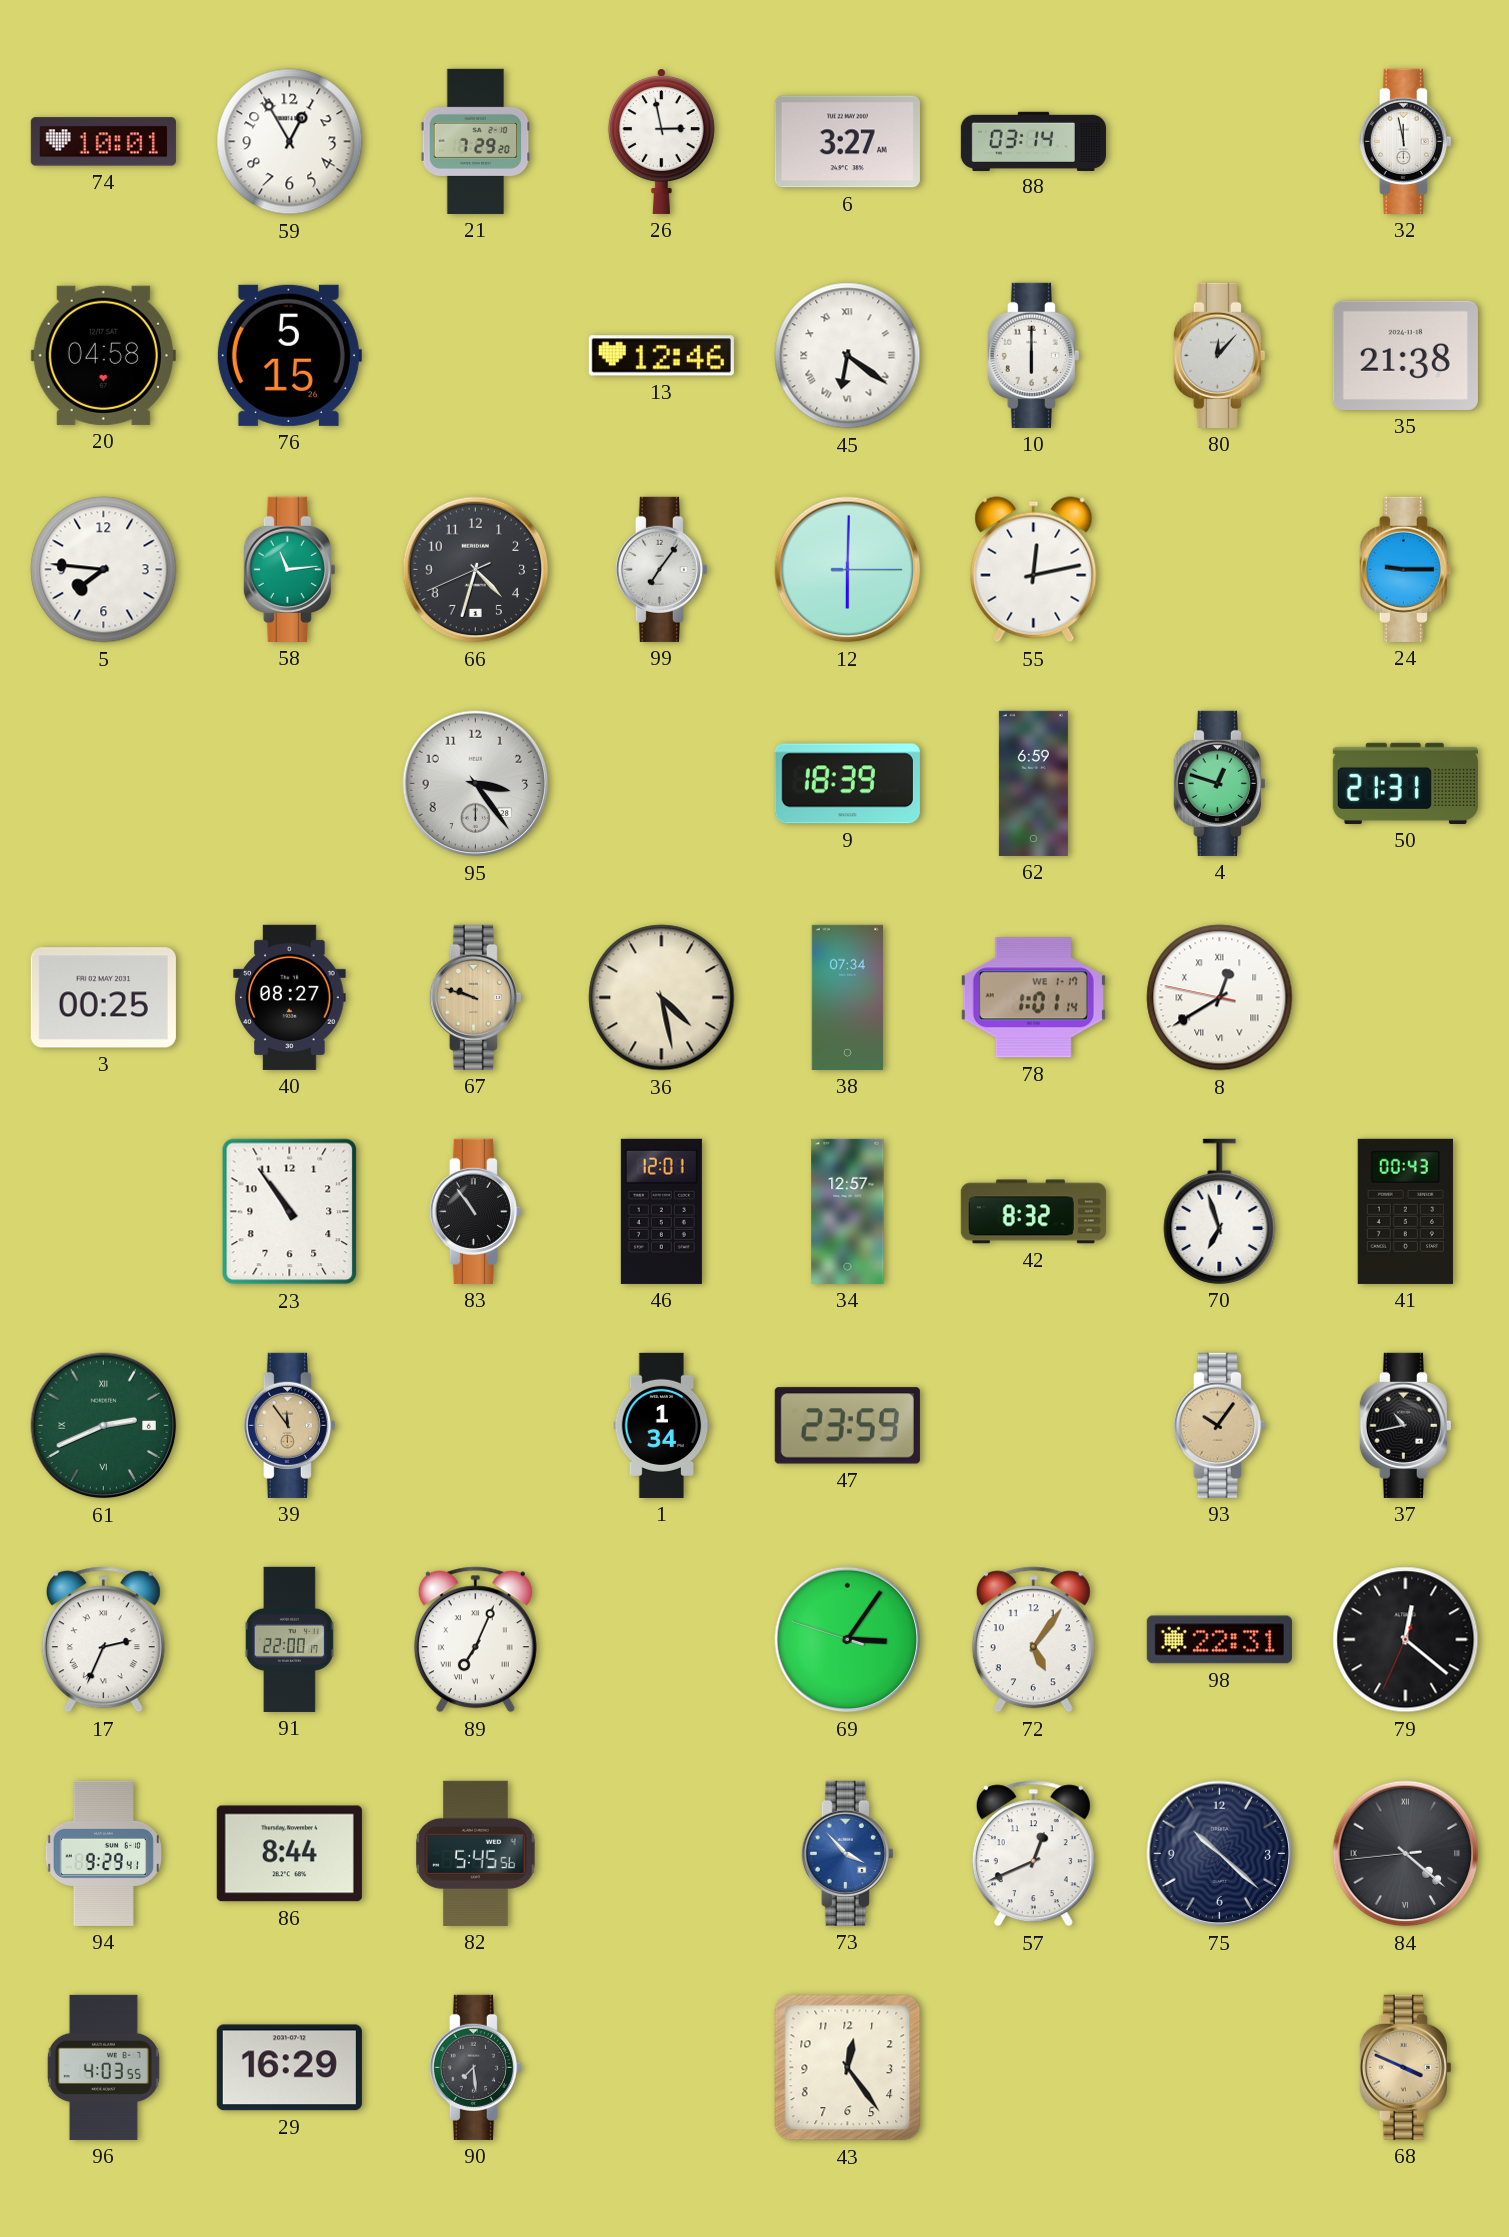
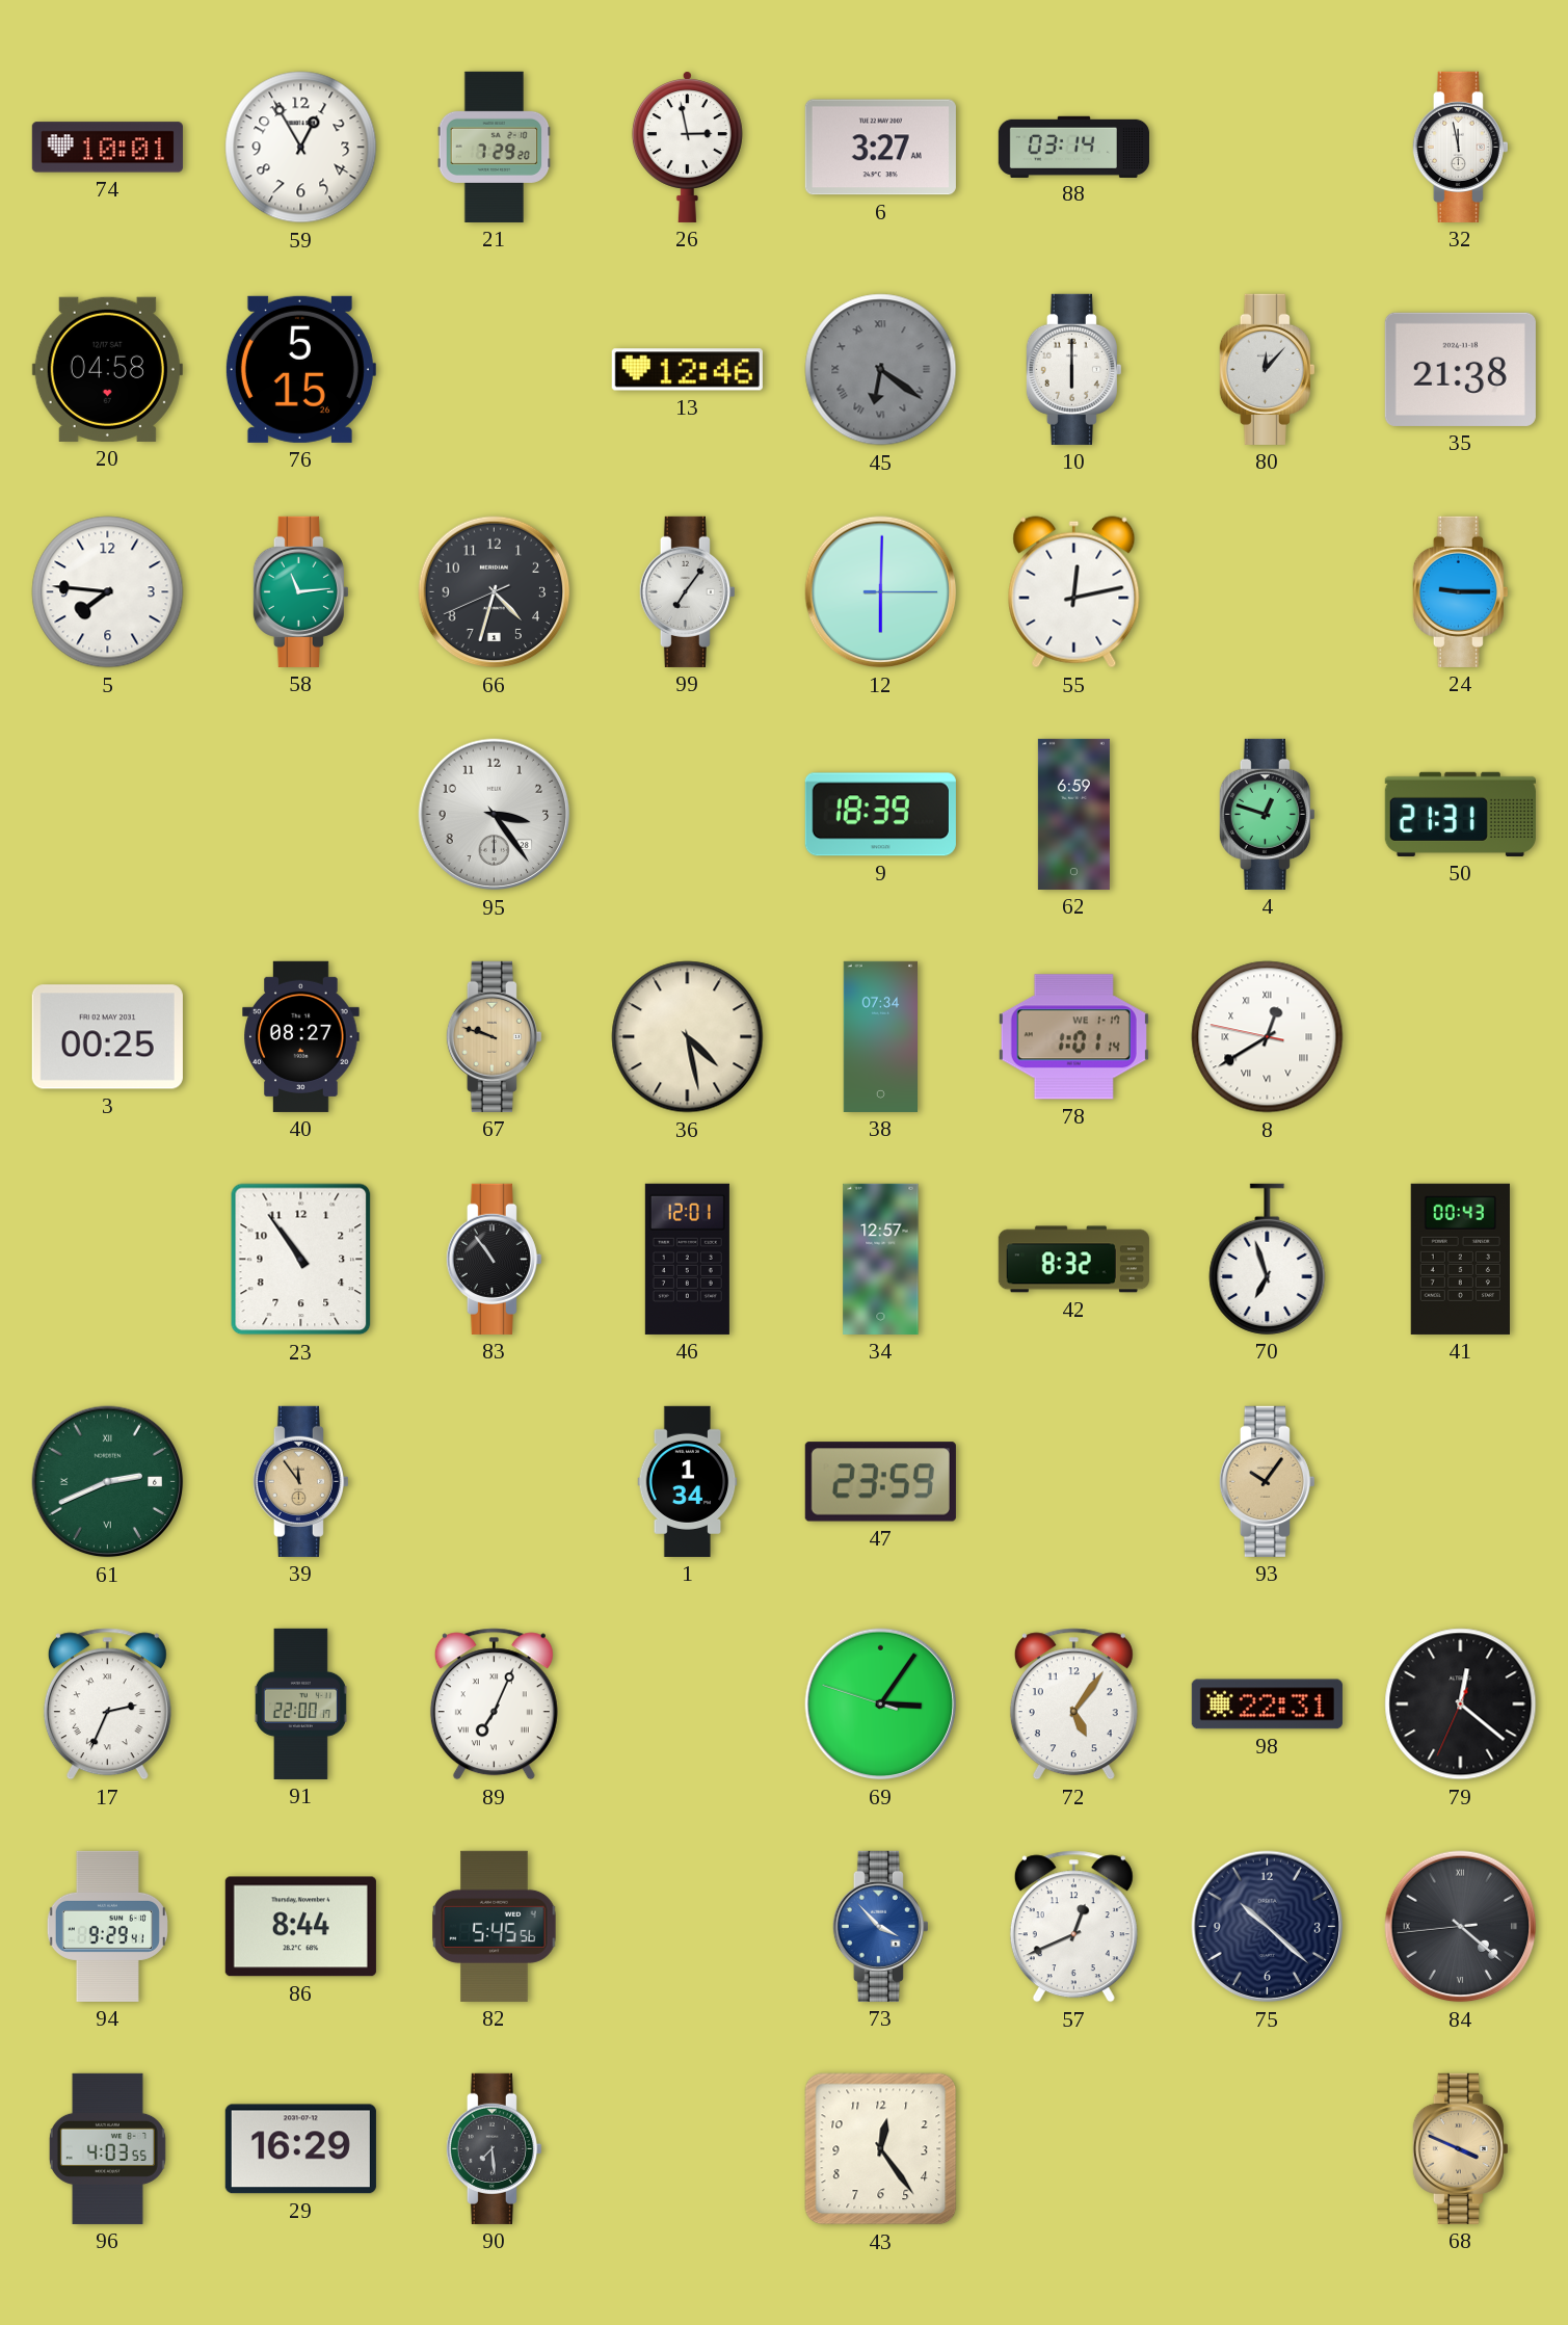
45 dial: white -> grey
37: 10:43 -> none
